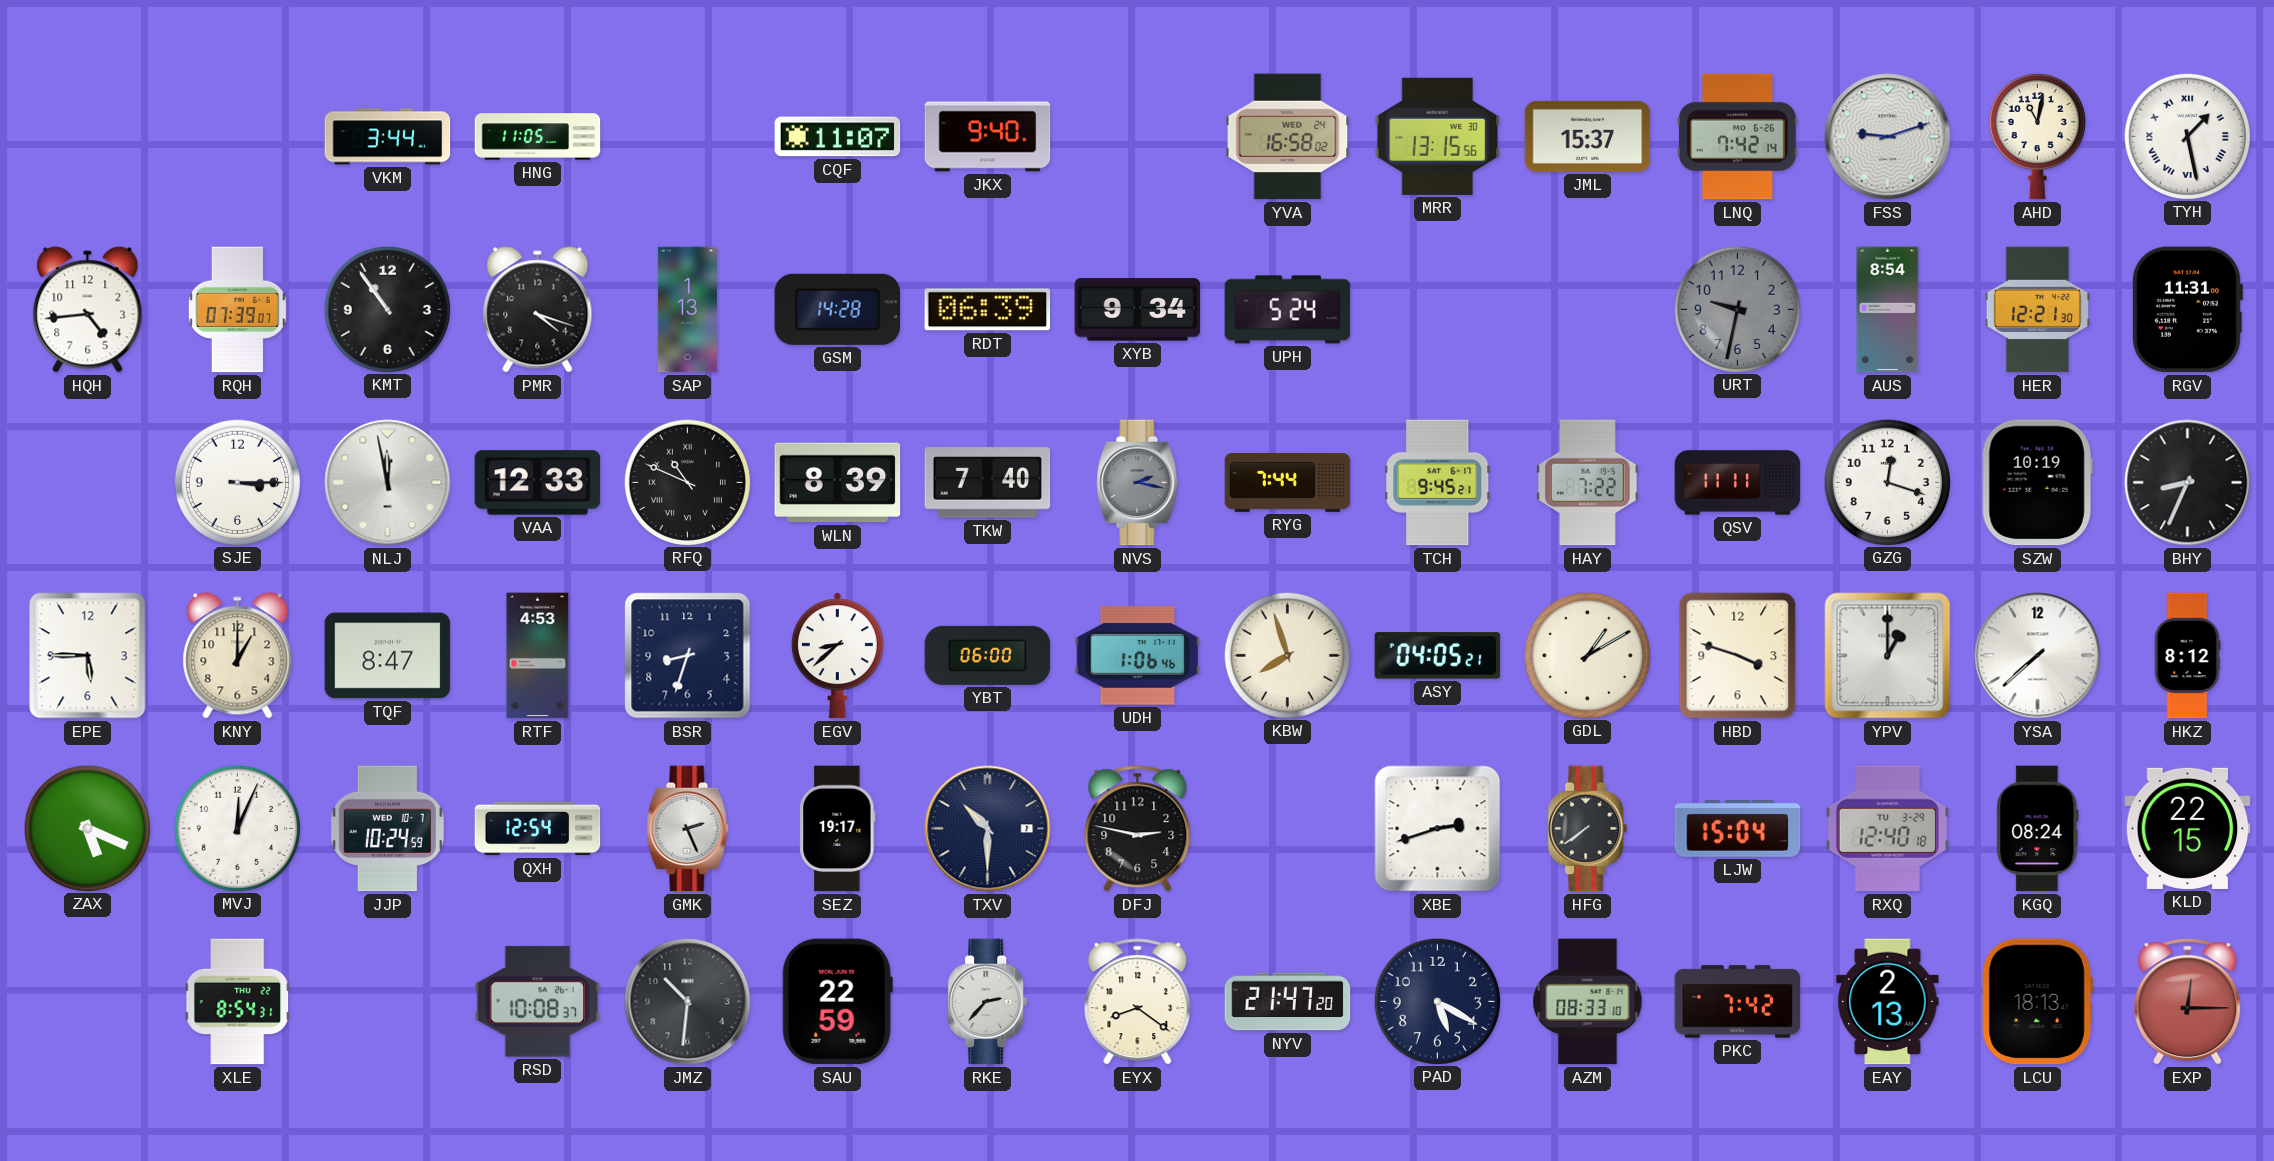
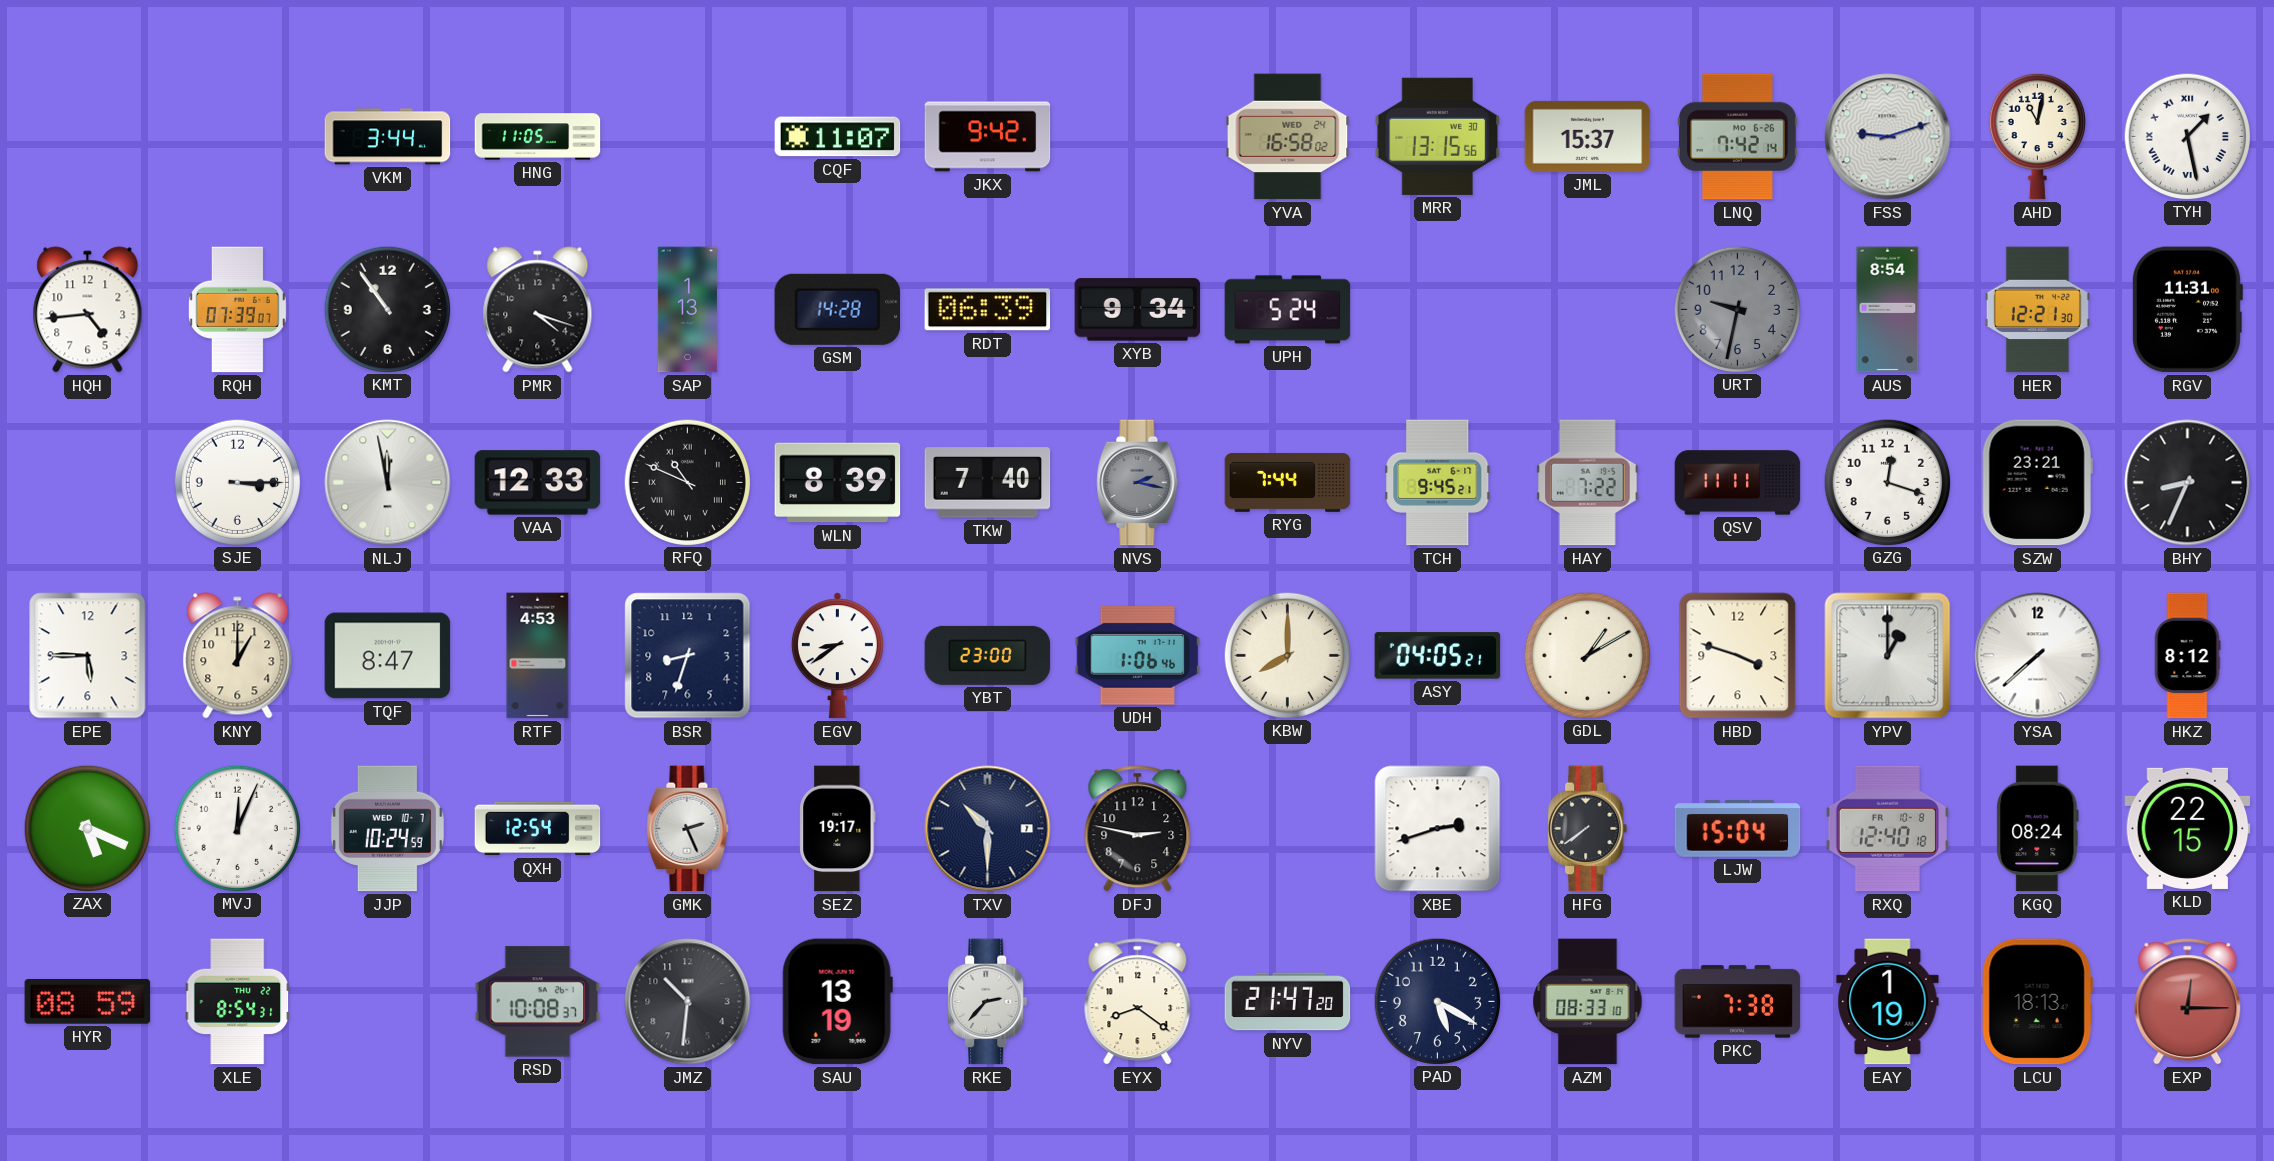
JKX: 9:40 -> 9:42
SZW: 10:19 -> 23:21
EGV: 8:38 -> 8:39
YBT: 06:00 -> 23:00
KBW: 7:57 -> 8:00
RXQ date: TU 3-29 -> FR 10-8
HYR: none -> 08:59
SAU: 22:59 -> 13:19
PKC: 7:42 -> 7:38
EAY: 2:13 -> 1:19
